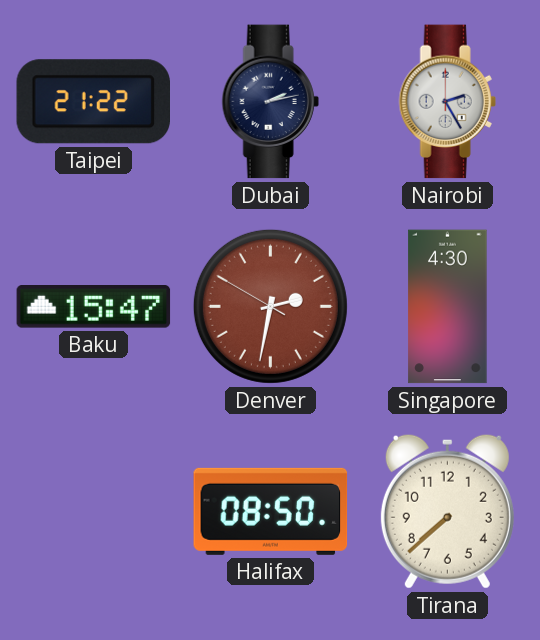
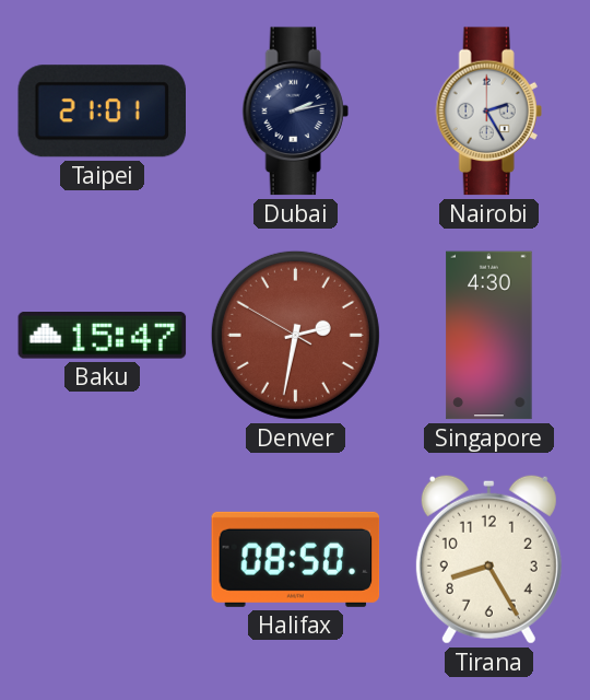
Taipei: 21:22 -> 21:01
Tirana: 7:38 -> 8:25
